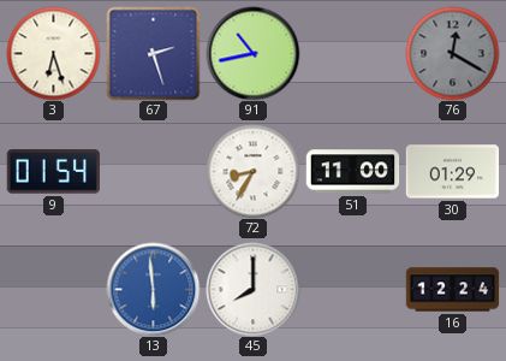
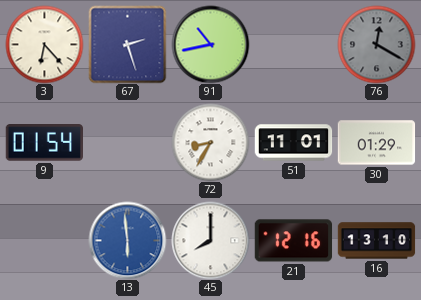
3: 6:27 -> 6:23
51: 11:00 -> 11:01
21: none -> 12:16
16: 12:24 -> 13:10
